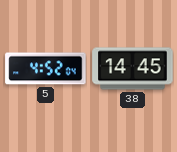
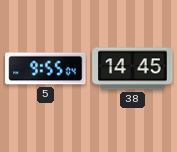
5: 4:52 -> 9:55
